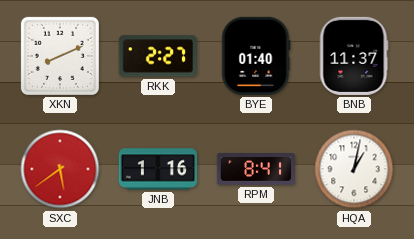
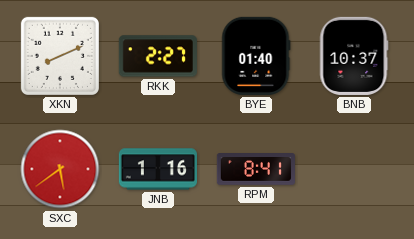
BNB: 11:37 -> 10:37
HQA: 1:02 -> none
